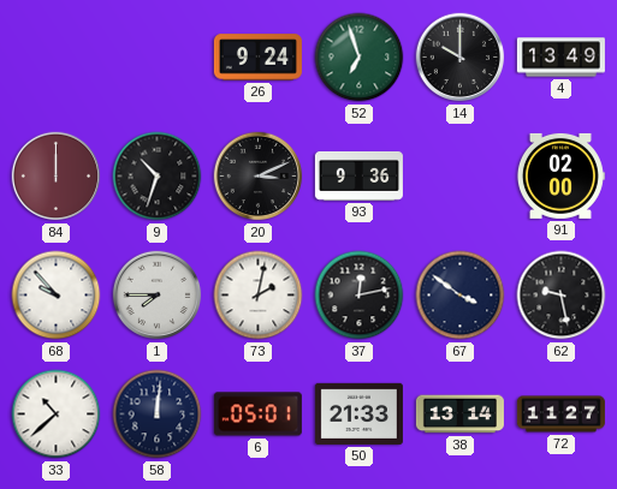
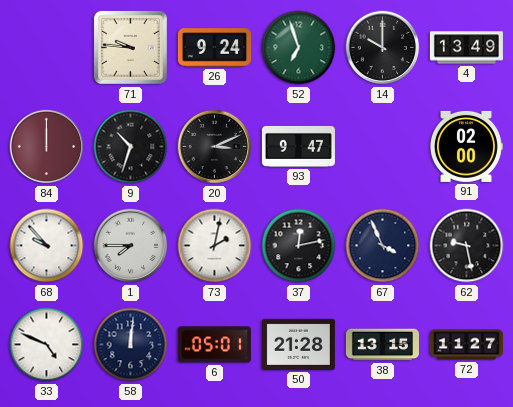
71: none -> 9:46
93: 9:36 -> 9:47
67: 3:51 -> 3:56
33: 10:38 -> 4:49
50: 21:33 -> 21:28
38: 13:14 -> 13:15
